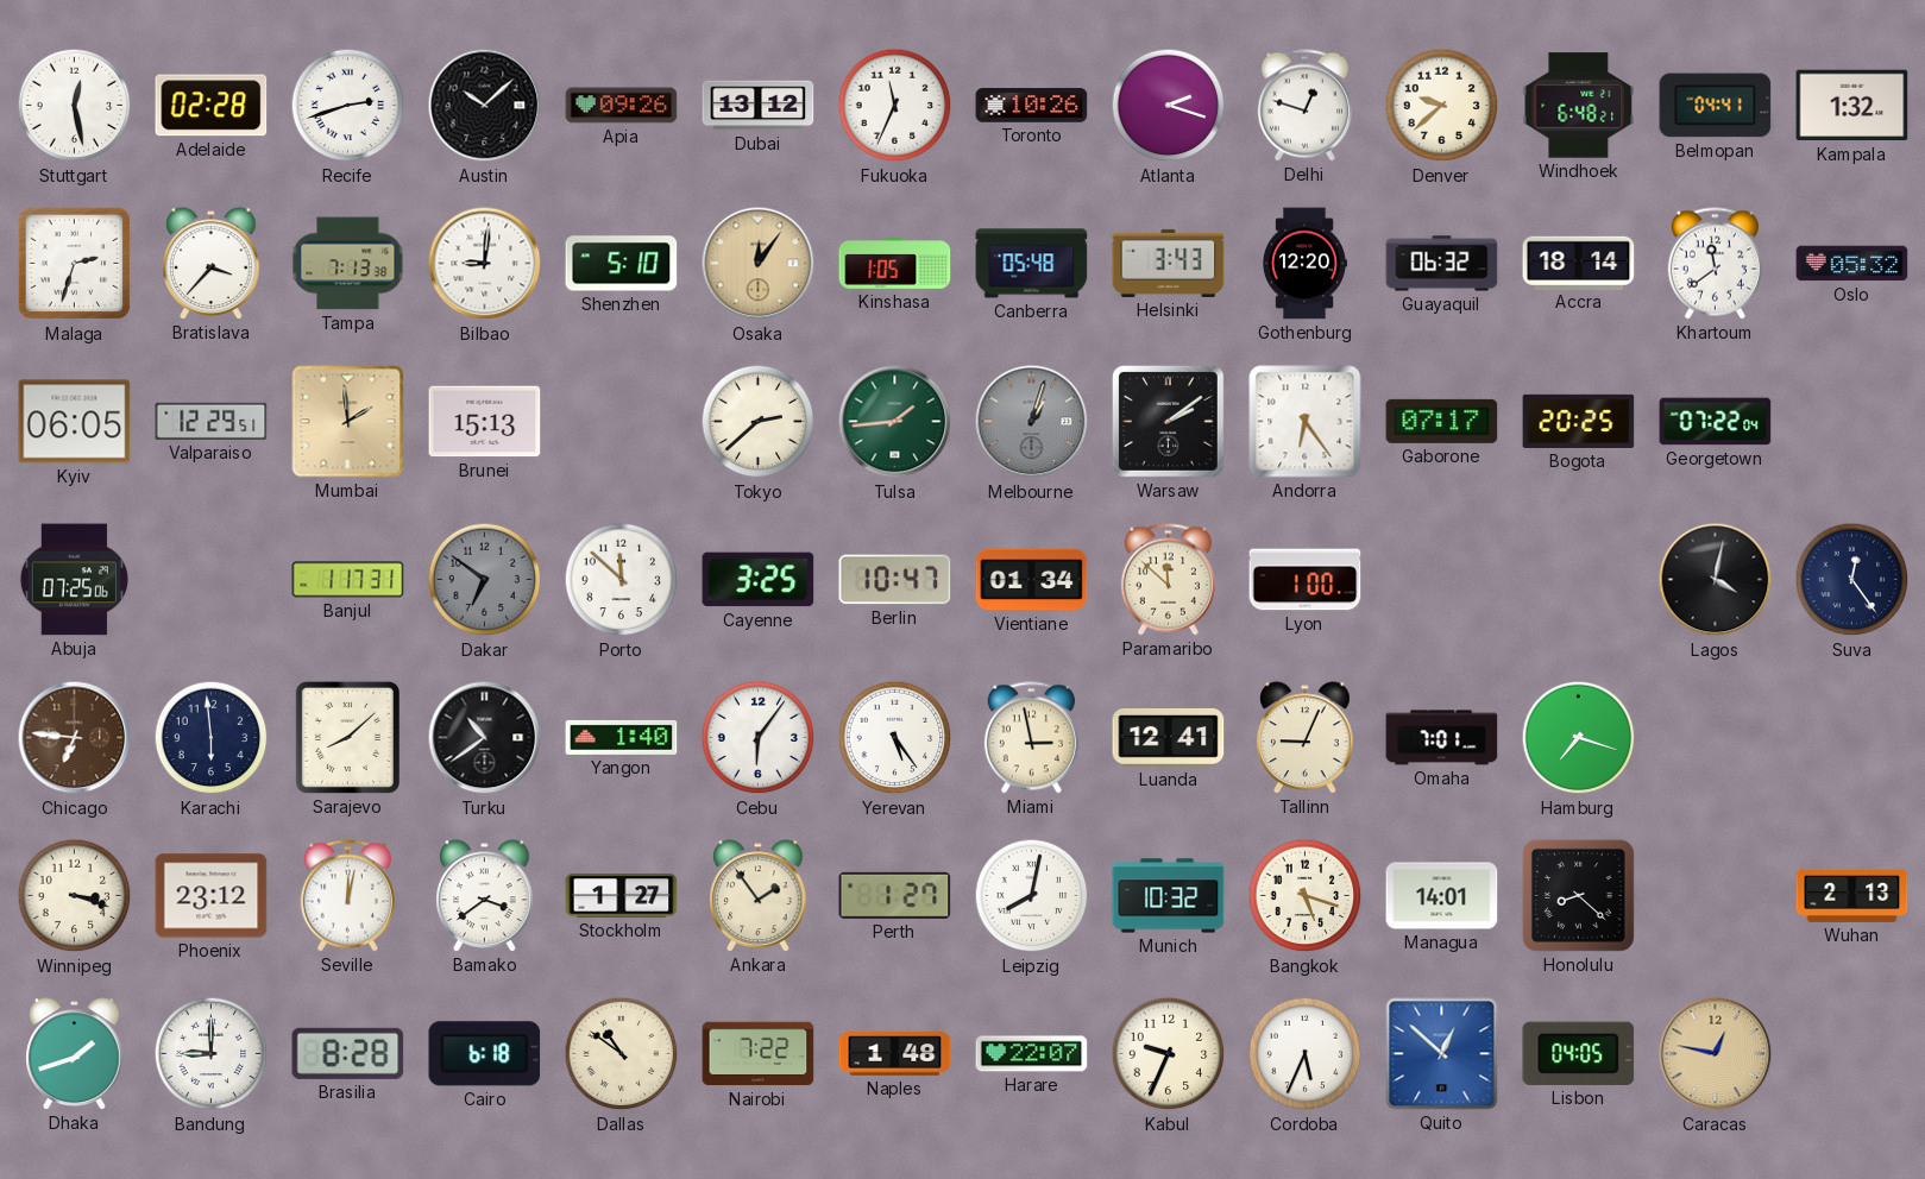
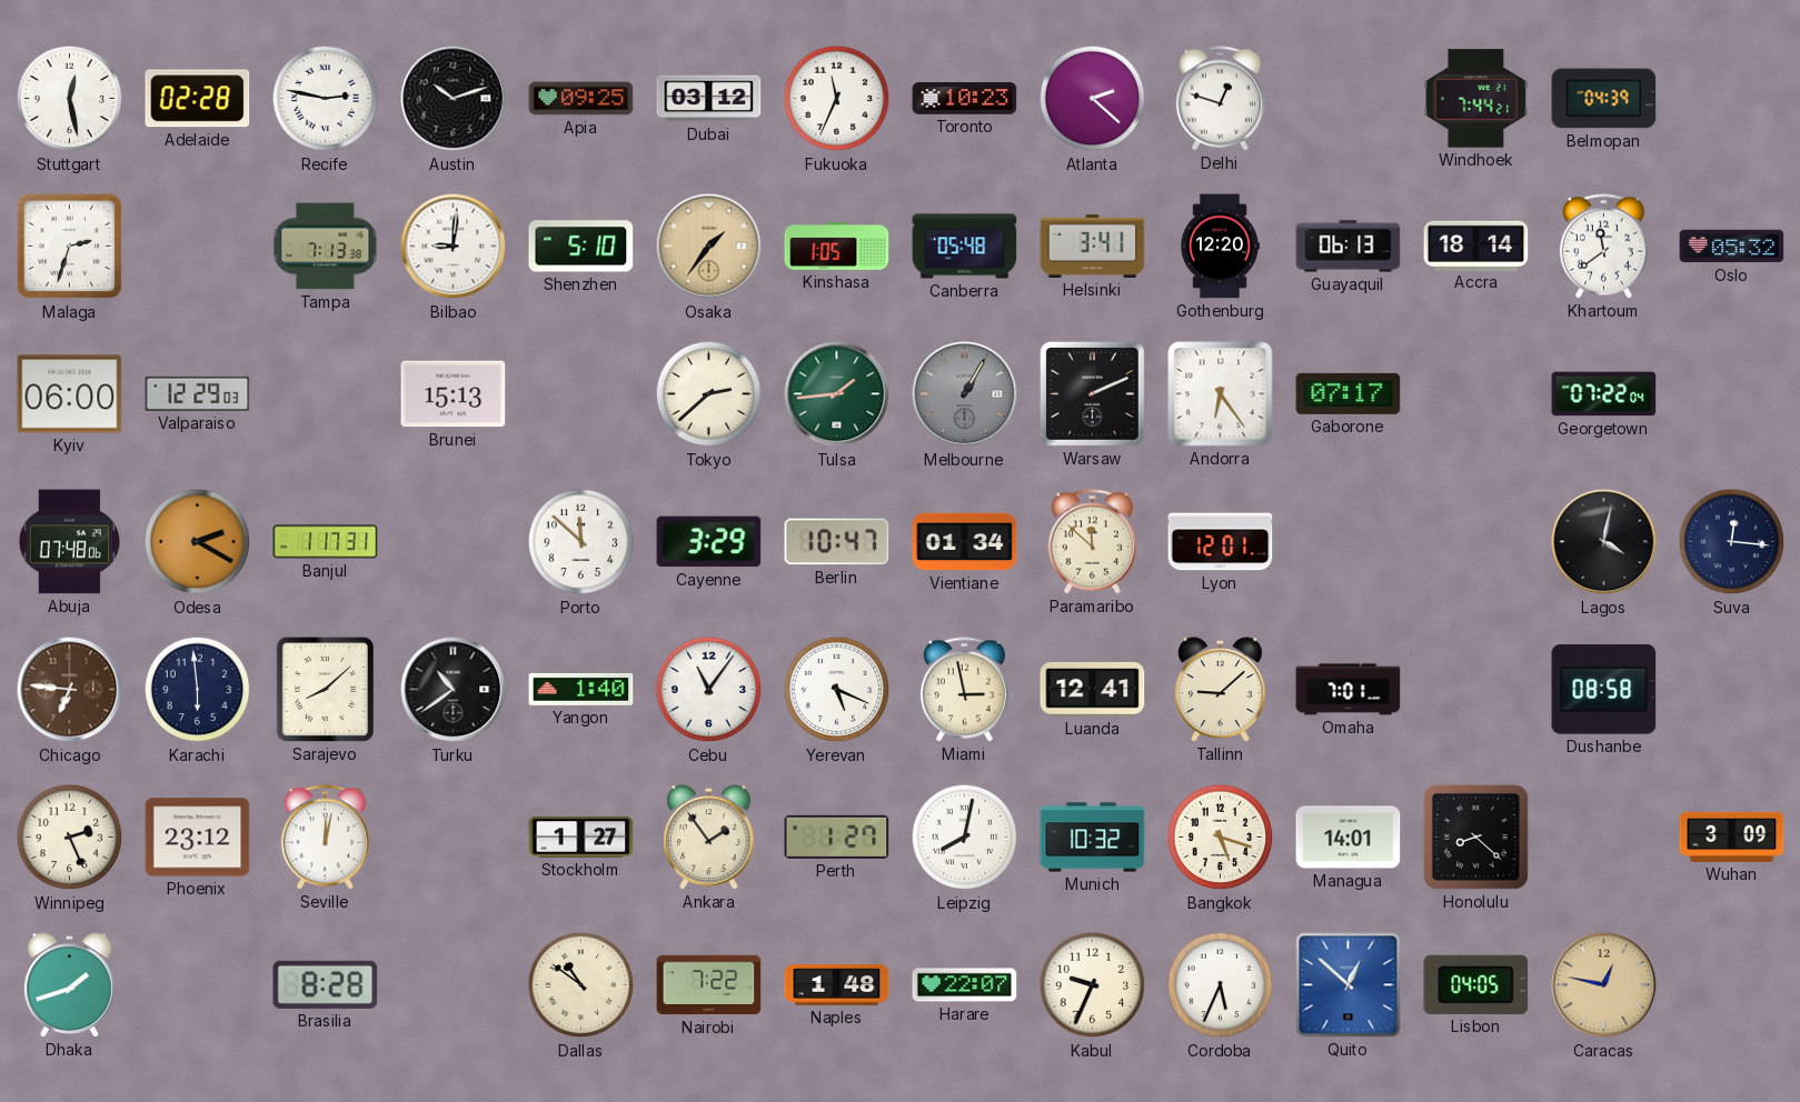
Recife: 2:42 -> 2:47
Austin: 10:08 -> 10:12
Apia: 09:26 -> 09:25
Dubai: 13:12 -> 03:12
Toronto: 10:26 -> 10:23
Atlanta: 2:18 -> 2:22
Denver: 9:38 -> none
Windhoek: 6:48 -> 7:44
Belmopan: 04:41 -> 04:39
Kampala: 1:32 -> none
Bratislava: 3:37 -> none
Osaka: 12:06 -> 1:36
Helsinki: 3:43 -> 3:41
Guayaquil: 06:32 -> 06:13
Kyiv: 06:05 -> 06:00
Valparaiso: 12:29:51 -> 12:29:03
Mumbai: 1:59 -> none
Melbourne: 1:03 -> 1:05
Warsaw: 2:09 -> 2:11
Bogota: 20:25 -> none
Abuja: 07:25 -> 07:48
Odesa: none -> 2:20
Dakar: 6:51 -> none
Cayenne: 3:25 -> 3:29
Lyon: 1:00 -> 12:01
Suva: 12:24 -> 12:16
Cebu: 6:06 -> 11:06
Yerevan: 5:24 -> 5:19
Tallinn: 9:04 -> 9:08
Hamburg: 7:18 -> none
Dushanbe: none -> 08:58
Winnipeg: 3:18 -> 2:26
Bamako: 3:39 -> none
Wuhan: 2:13 -> 3:09
Bandung: 9:00 -> none
Cairo: 6:18 -> none
